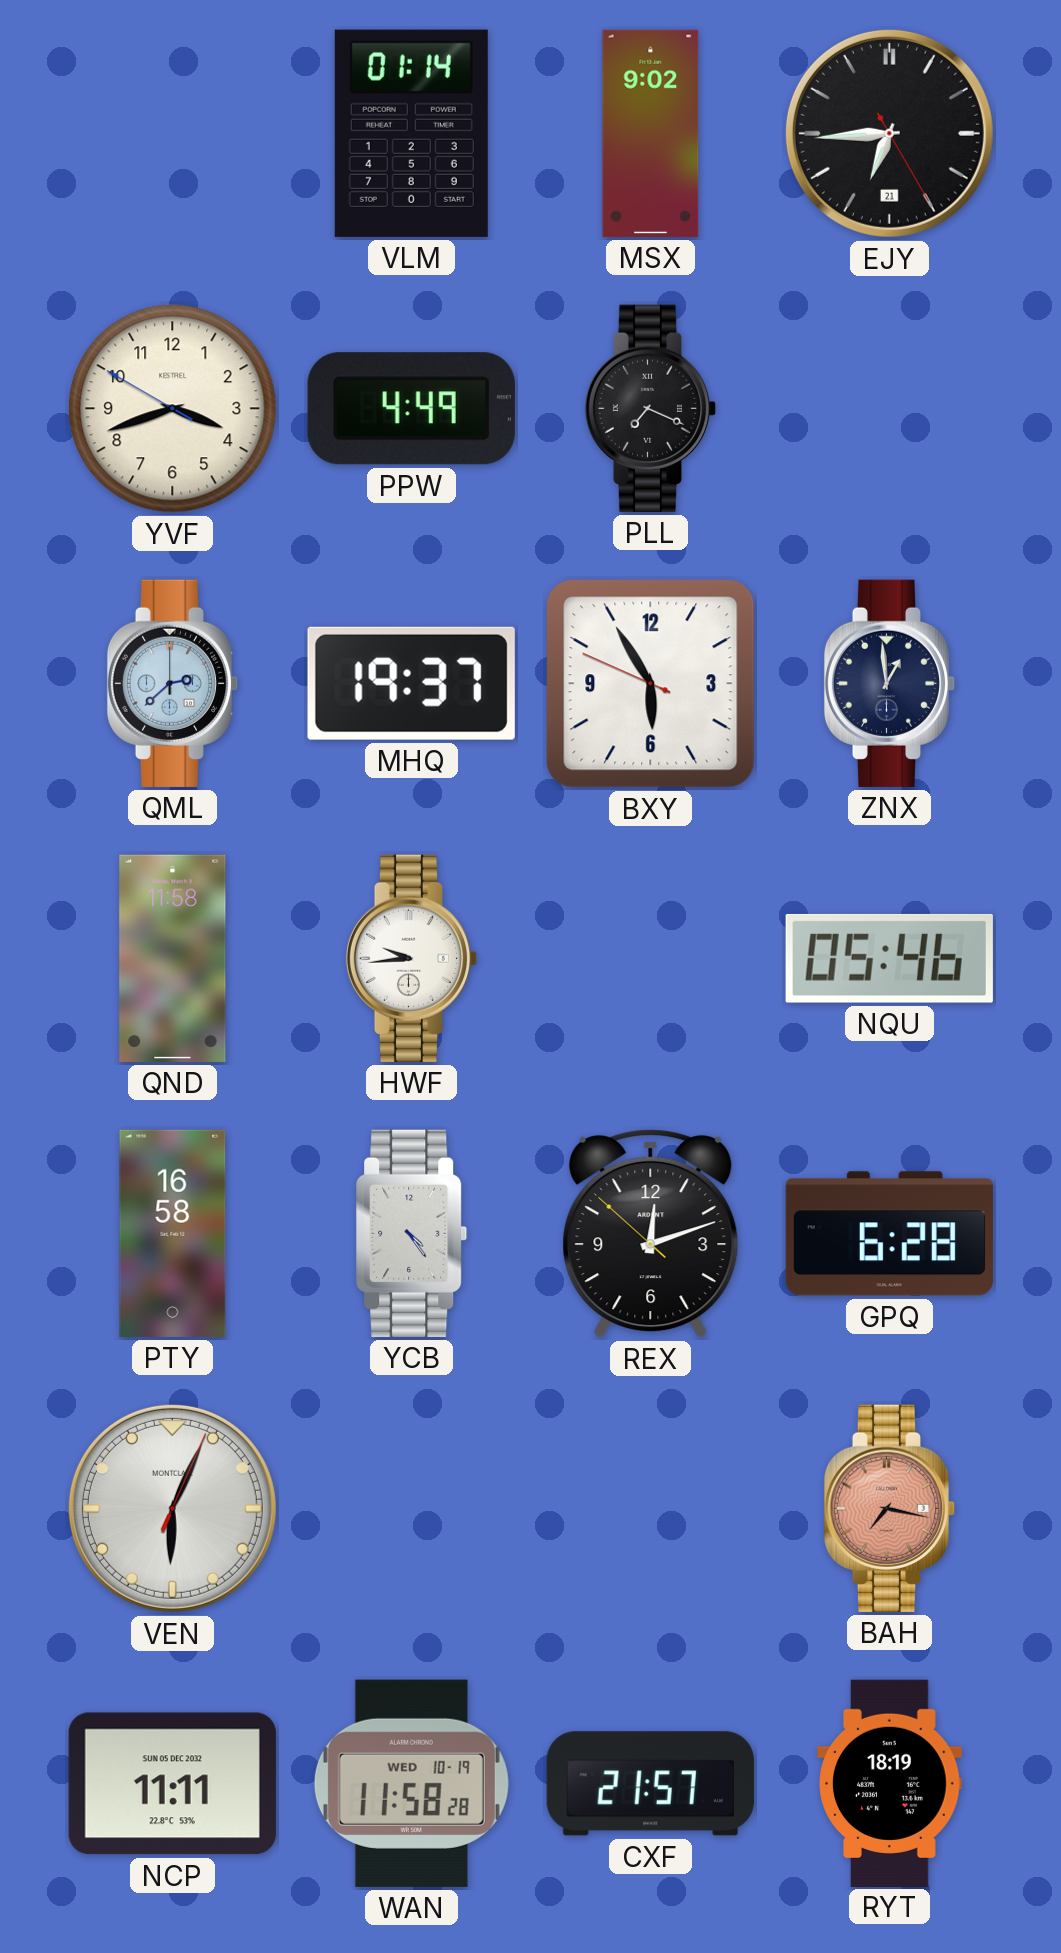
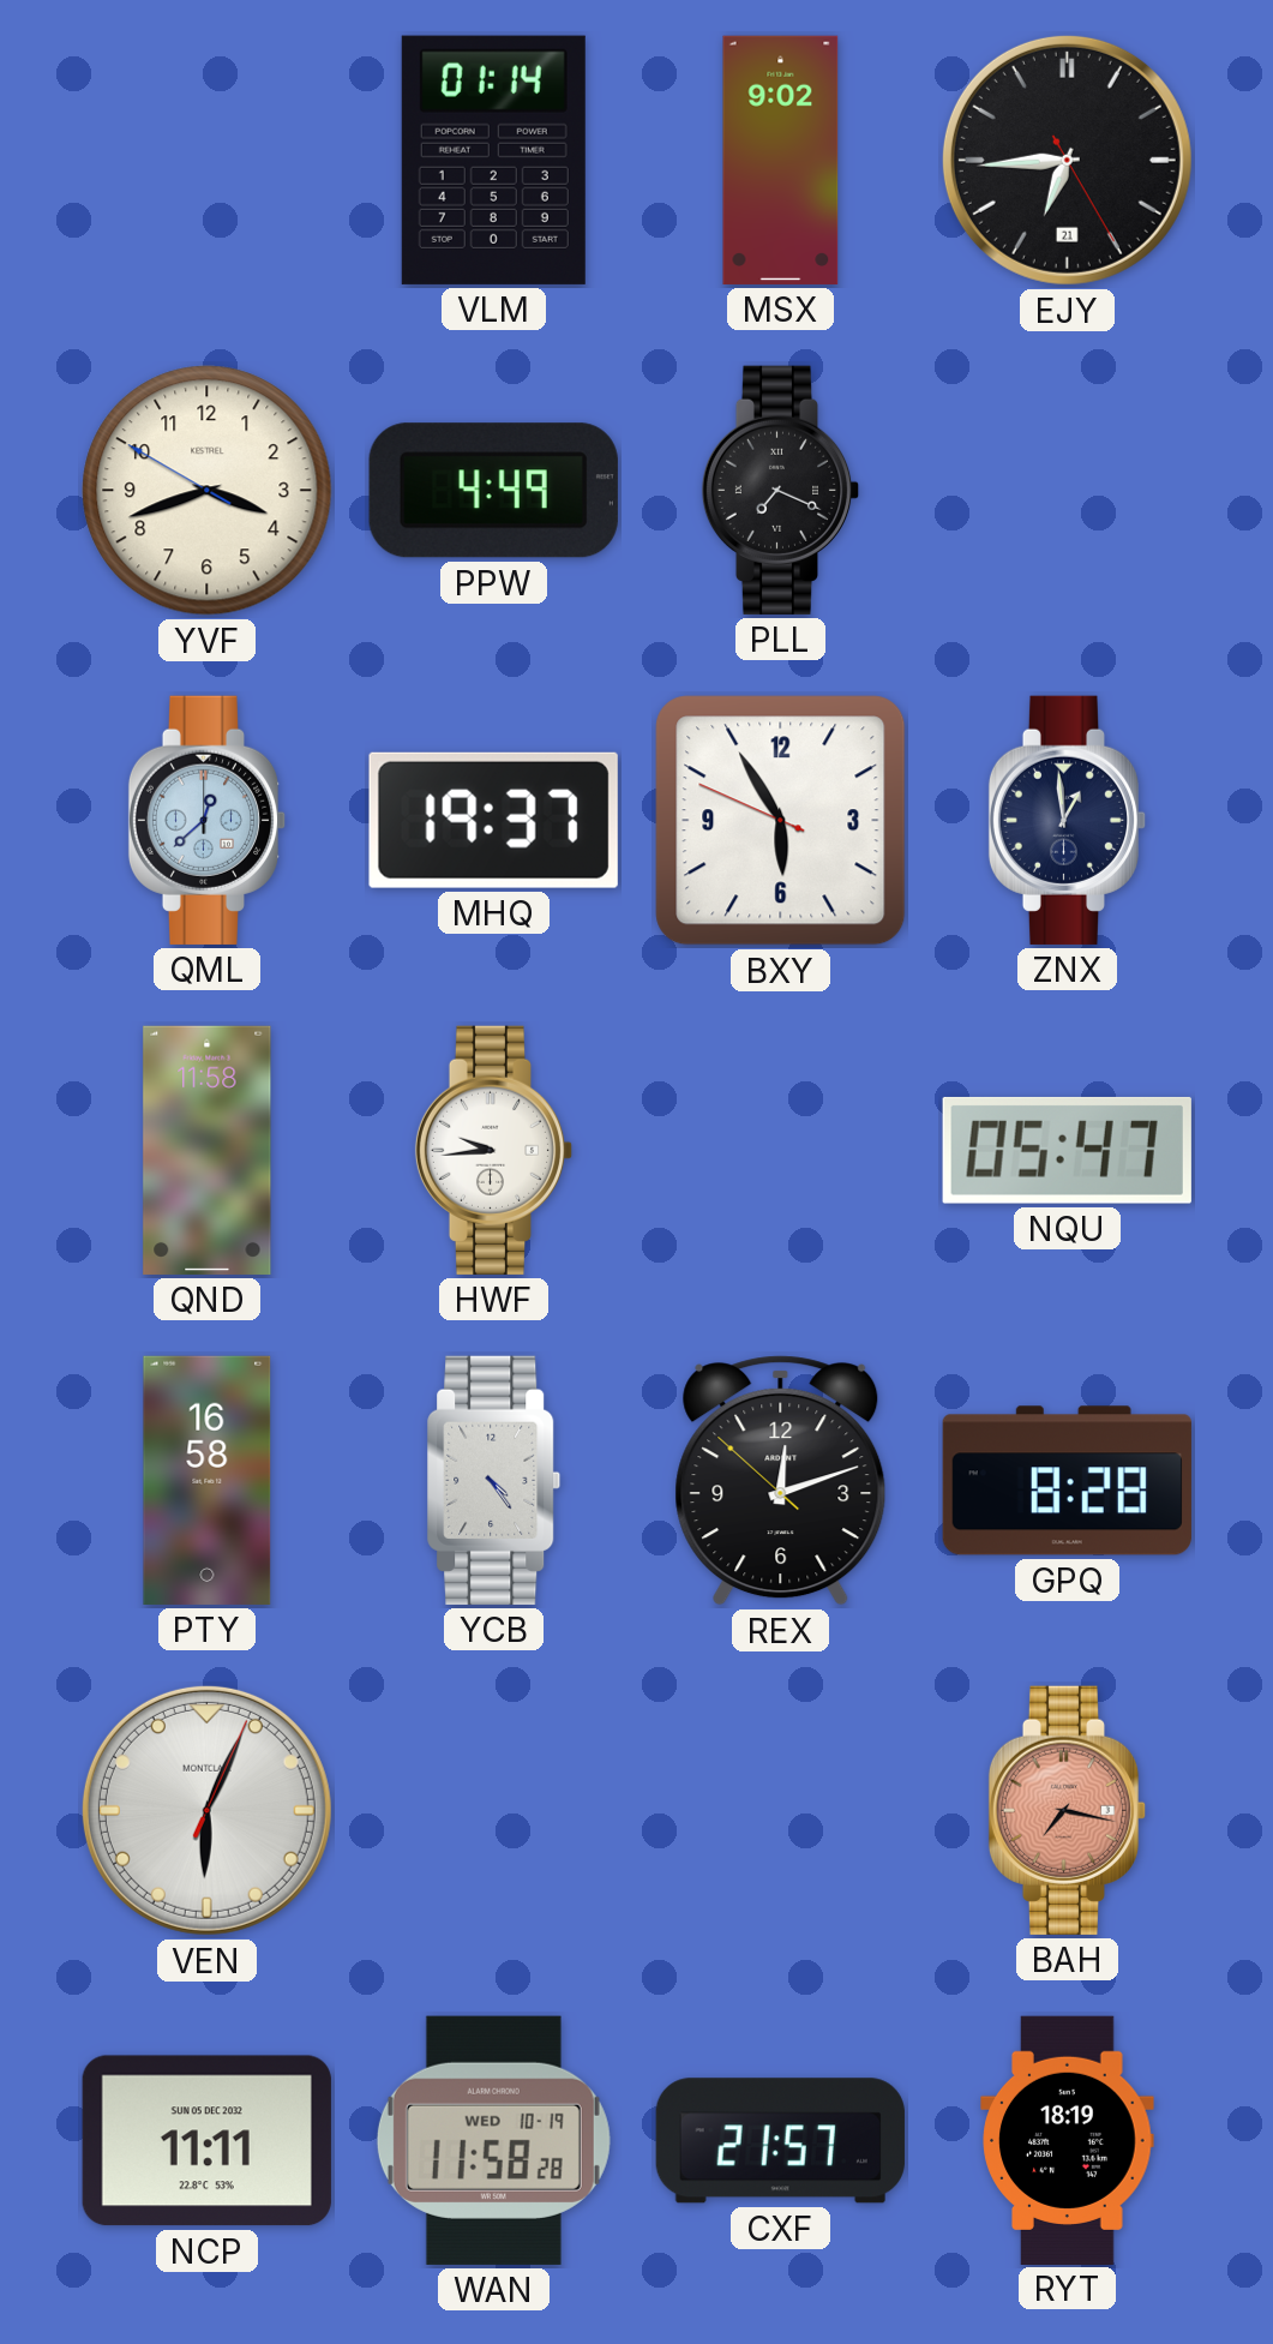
QML: 2:38 -> 12:38
NQU: 05:46 -> 05:47
GPQ: 6:28 -> 8:28
